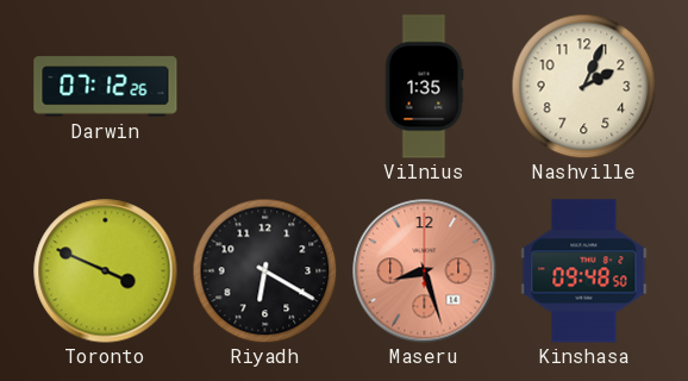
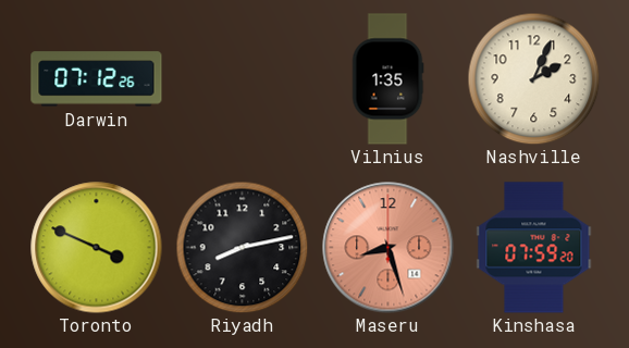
Riyadh: 6:20 -> 8:13
Kinshasa: 09:48 -> 07:59
